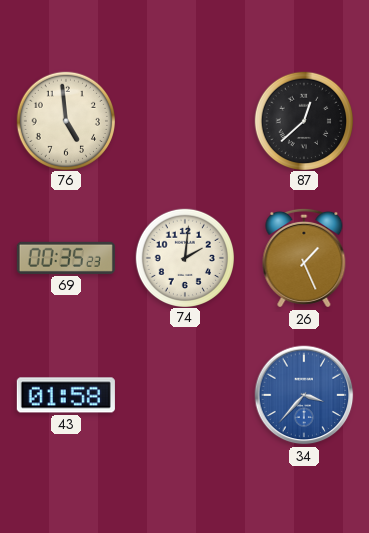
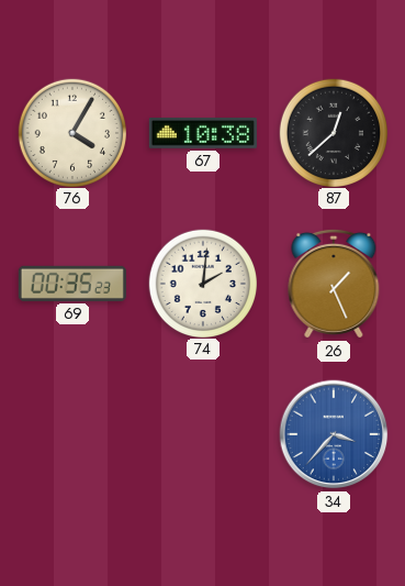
76: 4:59 -> 4:05
67: none -> 10:38
43: 01:58 -> none
